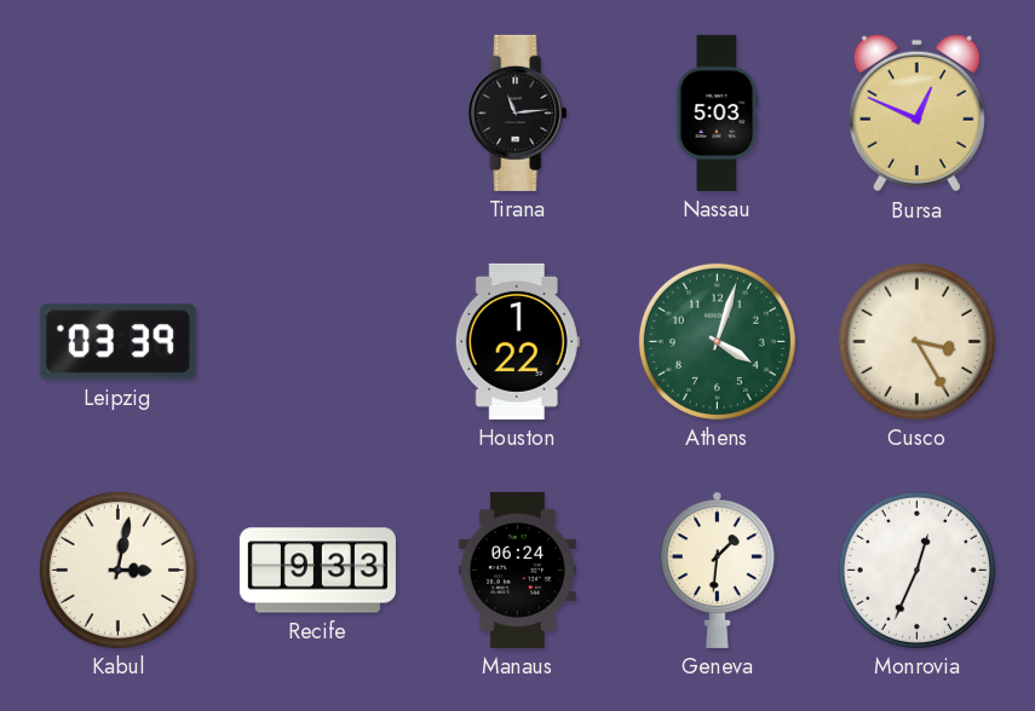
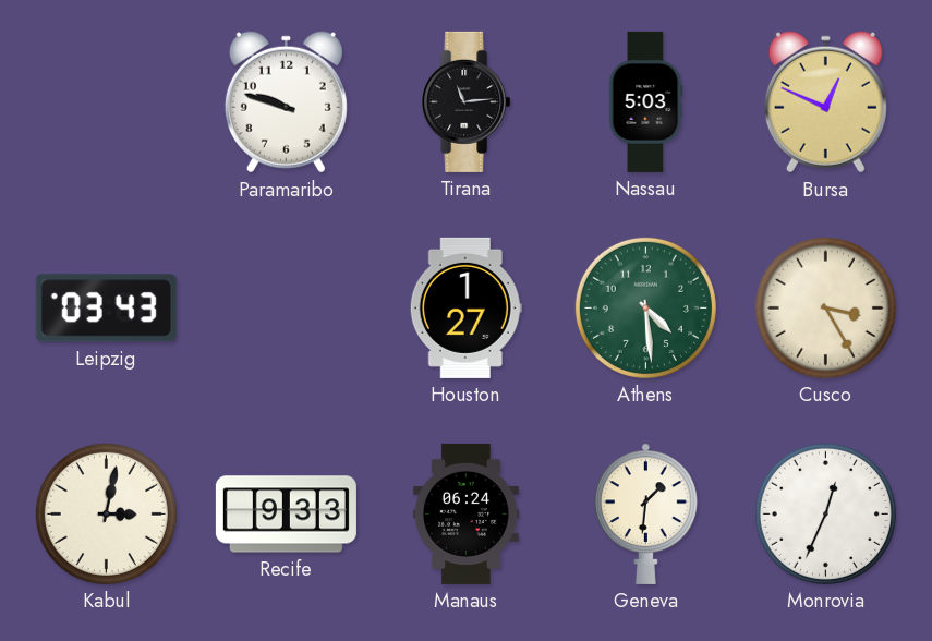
Paramaribo: none -> 9:48
Leipzig: 03:39 -> 03:43
Houston: 1:22 -> 1:27
Athens: 4:03 -> 4:29
